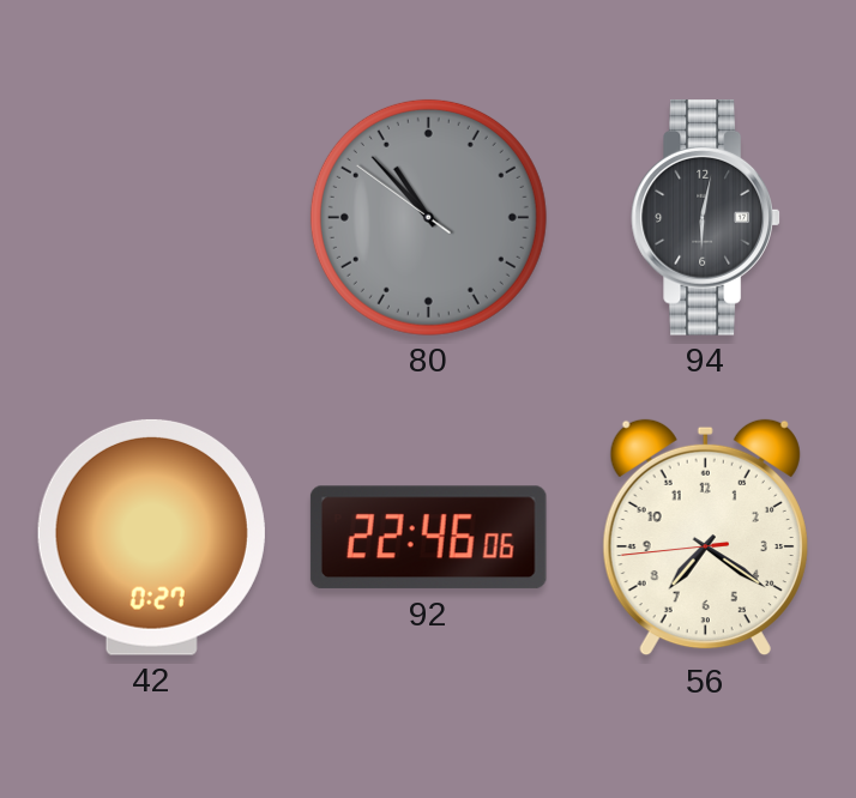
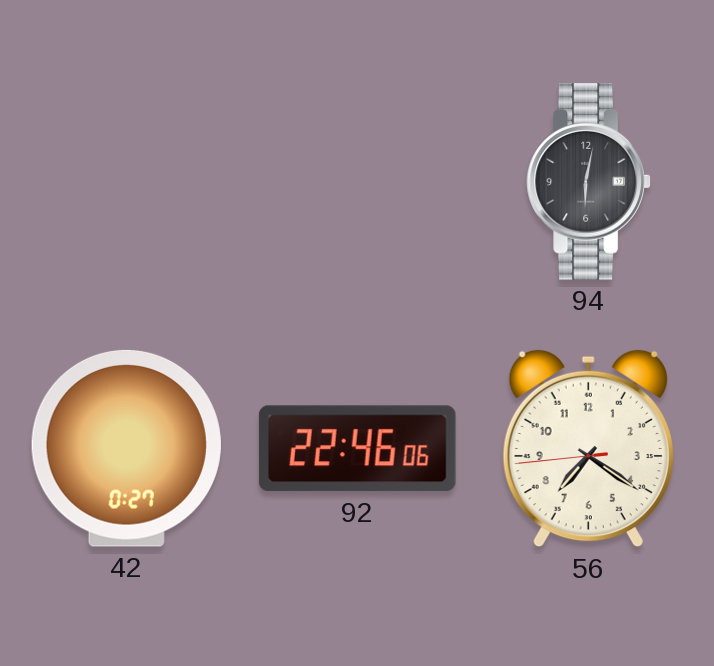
80: 10:52 -> none
